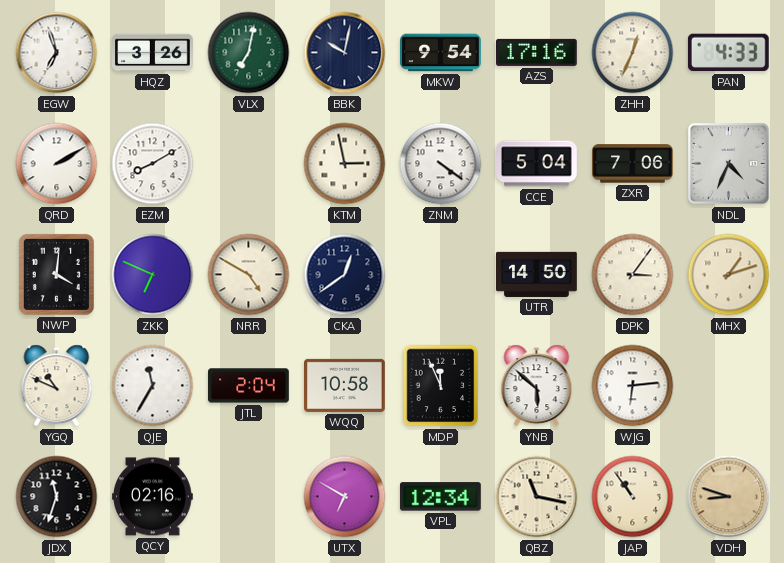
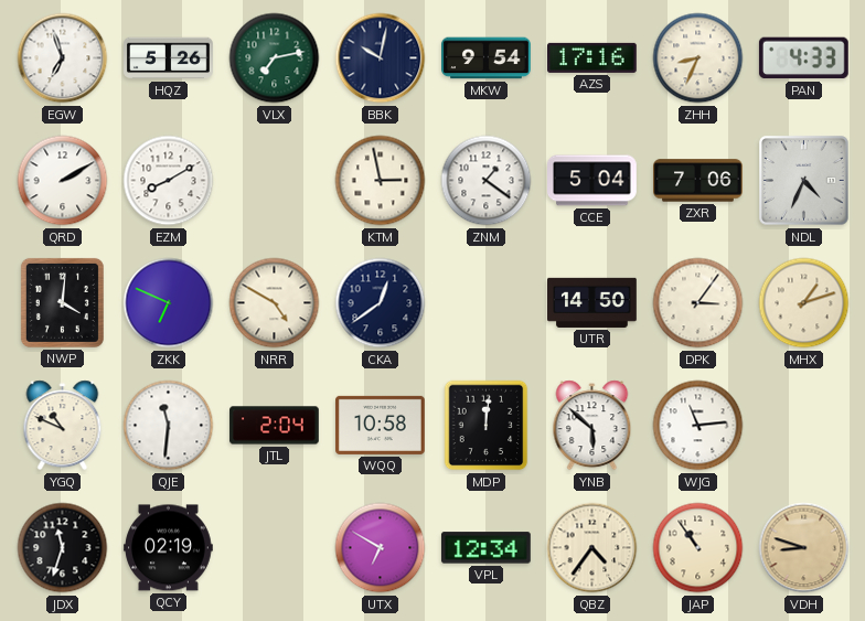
HQZ: 3:26 -> 5:26
VLX: 7:02 -> 7:13
ZHH: 12:34 -> 8:34
ZNM: 4:21 -> 1:21
QJE: 11:35 -> 11:31
MDP: 11:56 -> 12:01
WJG: 6:14 -> 11:14
QCY: 02:16 -> 02:19
QBZ: 11:17 -> 4:36
